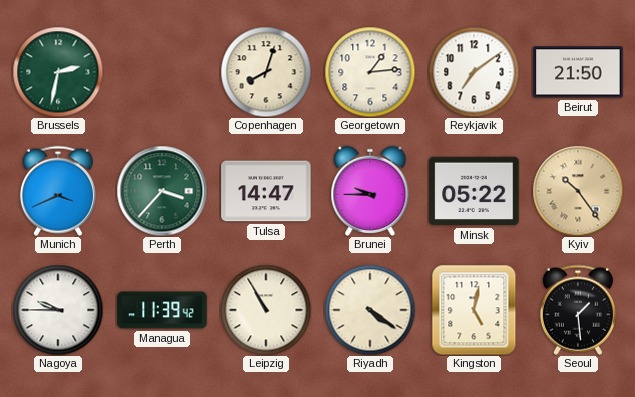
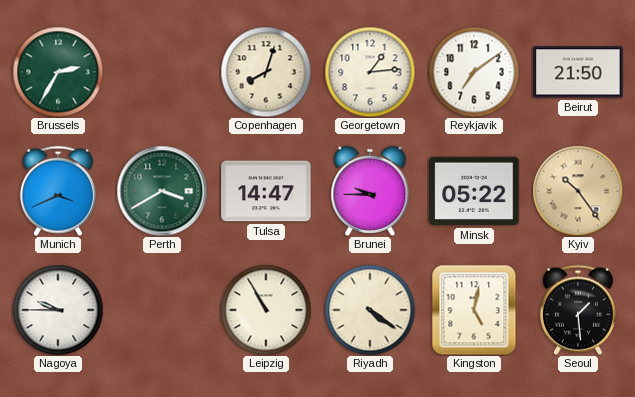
Brussels: 2:32 -> 2:35
Perth: 3:37 -> 3:40
Managua: 11:39 -> none
